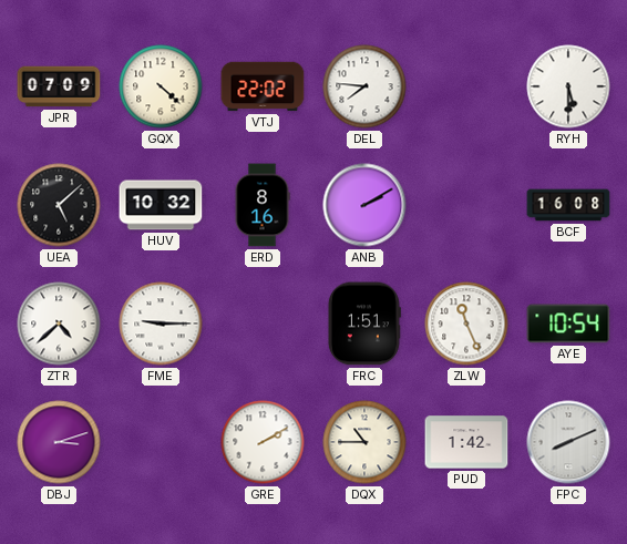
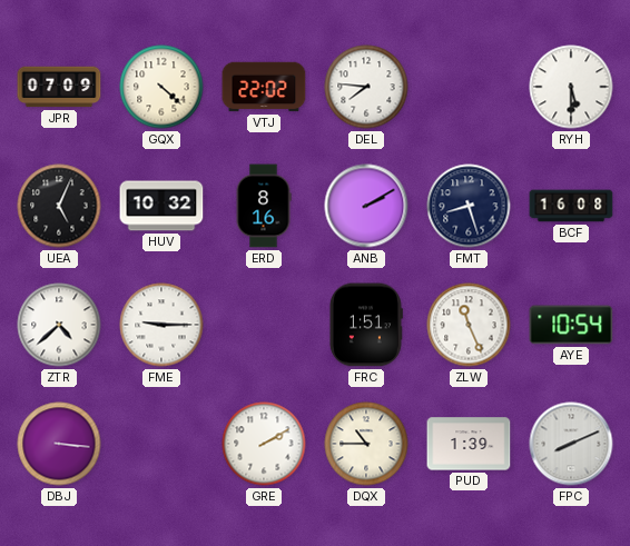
UEA: 5:08 -> 5:04
FMT: none -> 8:27
DBJ: 3:12 -> 3:16
PUD: 1:42 -> 1:39
